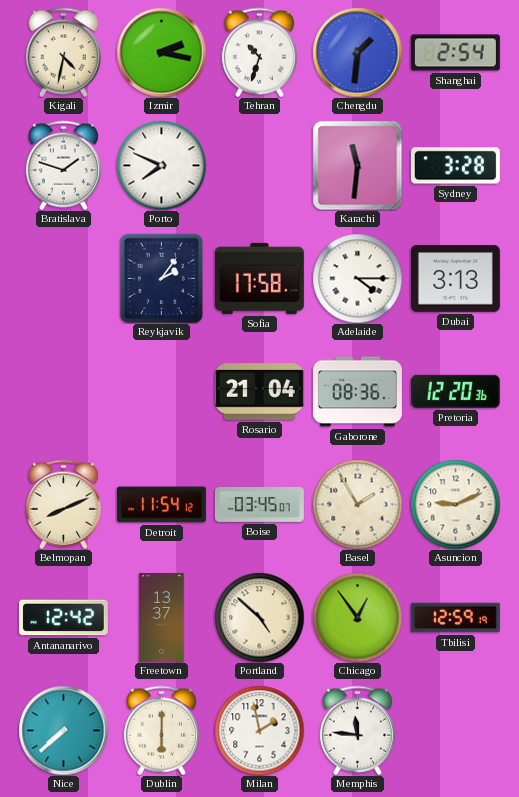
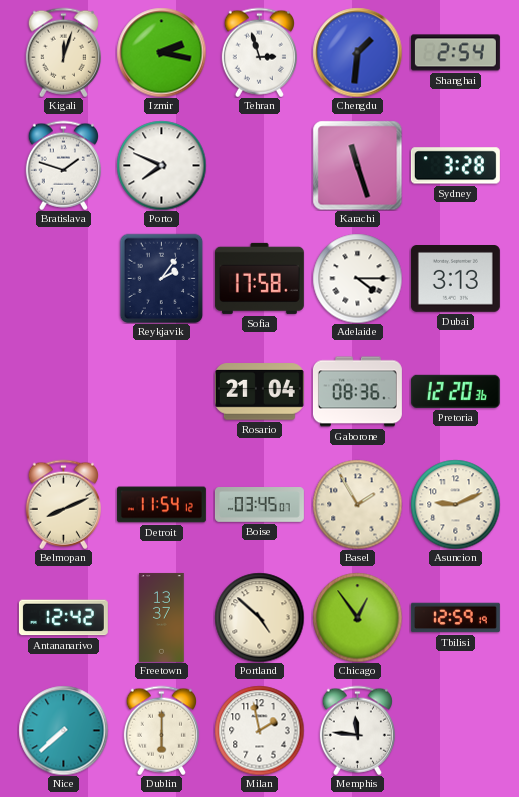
Kigali: 4:32 -> 12:03
Tehran: 10:33 -> 2:57
Karachi: 11:31 -> 11:27
